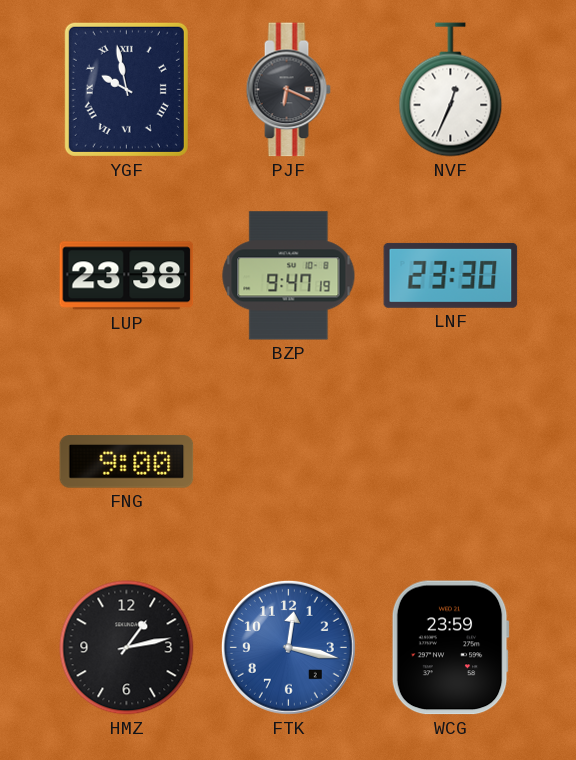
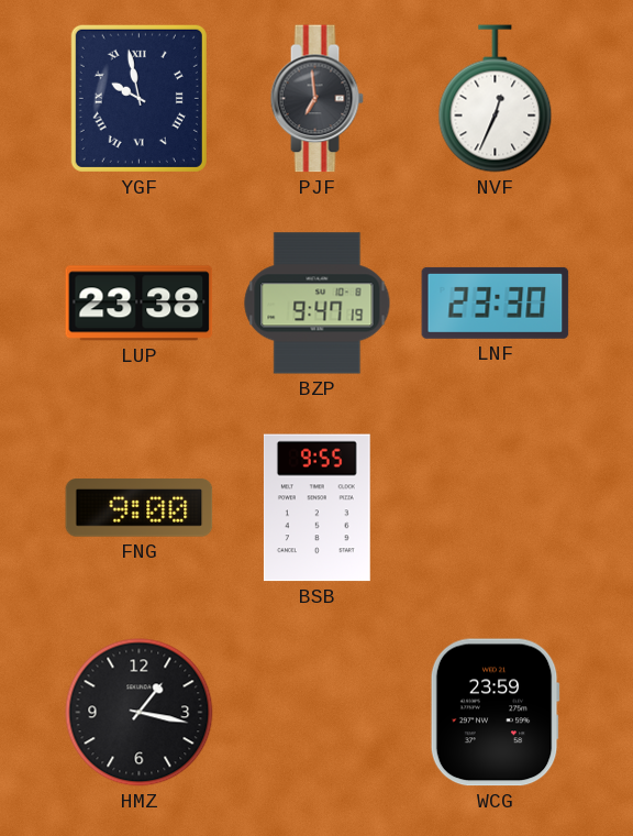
PJF: 6:19 -> 6:59
BSB: none -> 9:55
HMZ: 1:13 -> 1:17
FTK: 12:17 -> none
